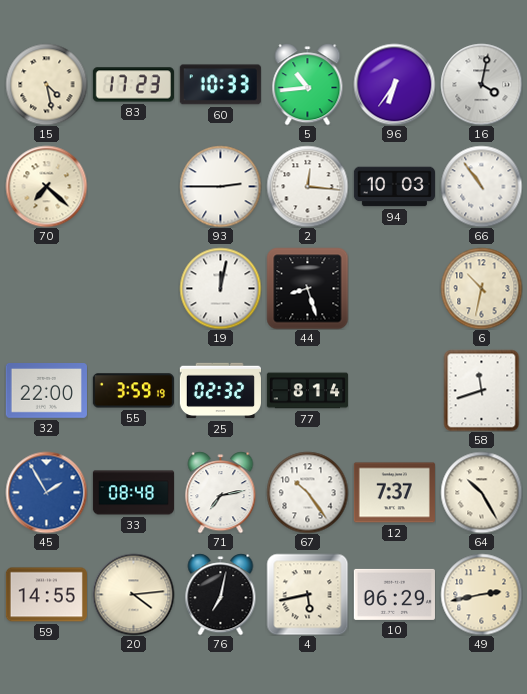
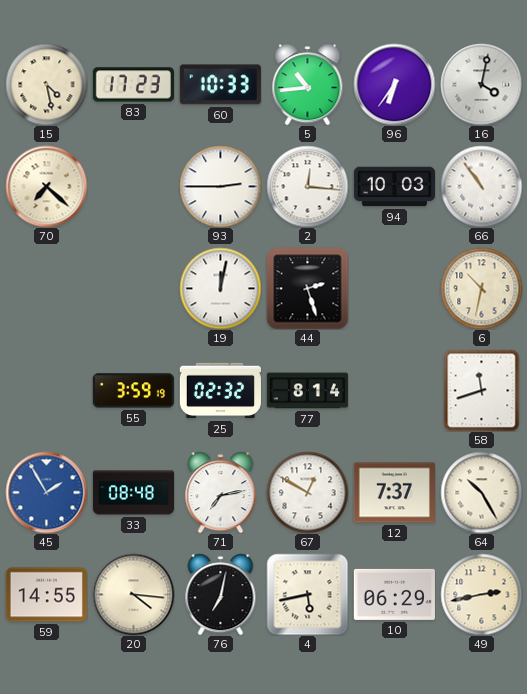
44: 8:27 -> 2:27
32: 22:00 -> none
67: 10:24 -> 12:50
20: 4:14 -> 4:16
